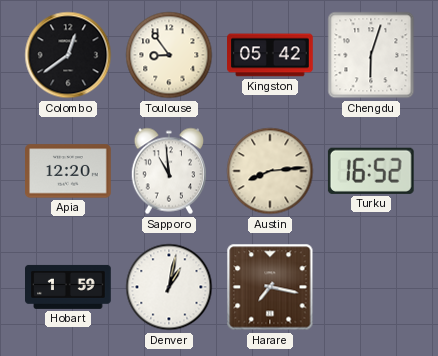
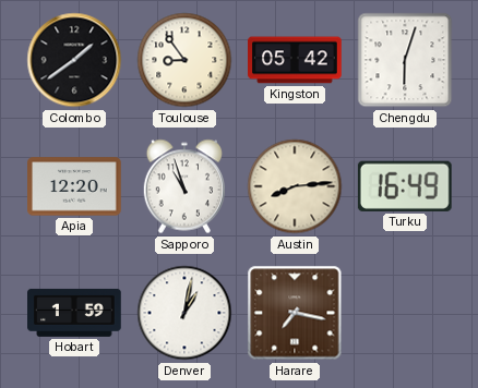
Colombo: 12:39 -> 1:39
Sapporo: 10:59 -> 10:57
Turku: 16:52 -> 16:49
